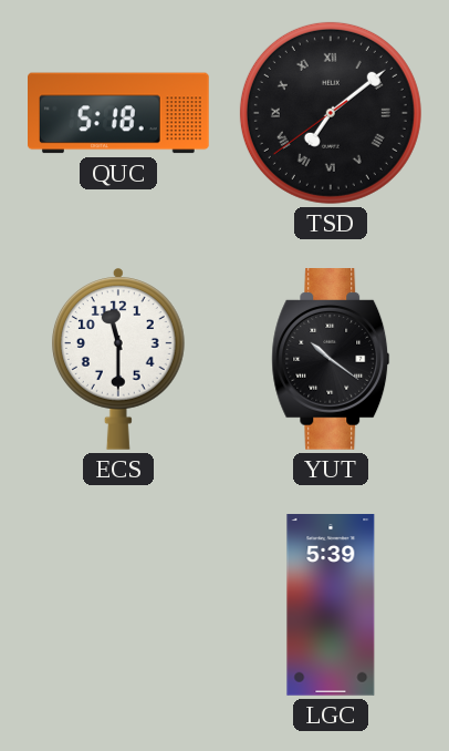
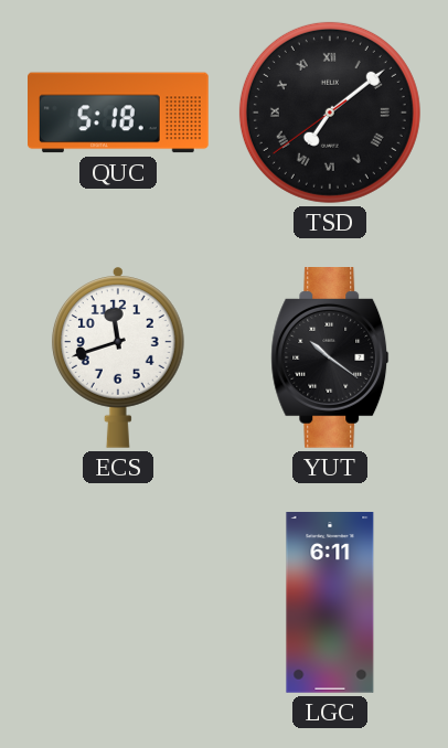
ECS: 11:30 -> 11:42
LGC: 5:39 -> 6:11
